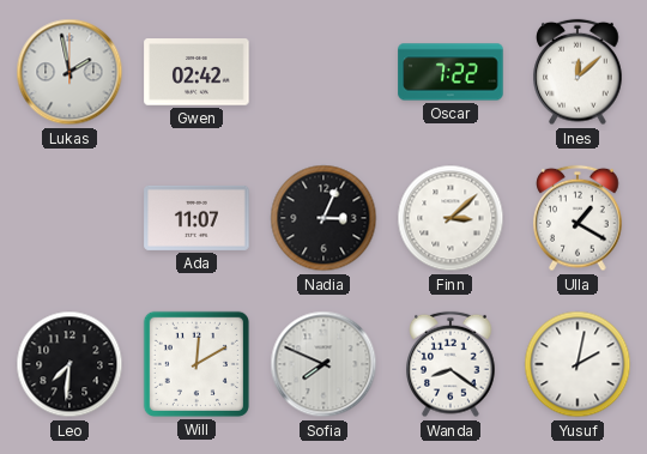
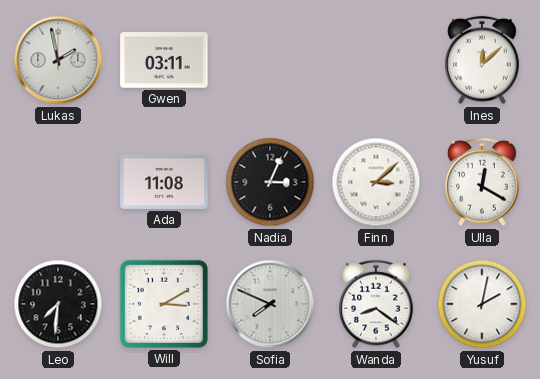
Gwen: 02:42 -> 03:11
Oscar: 7:22 -> none
Ada: 11:07 -> 11:08
Ulla: 1:20 -> 12:20
Will: 12:10 -> 3:10
